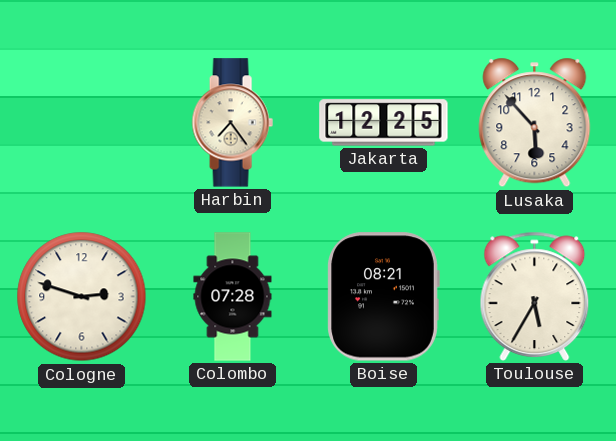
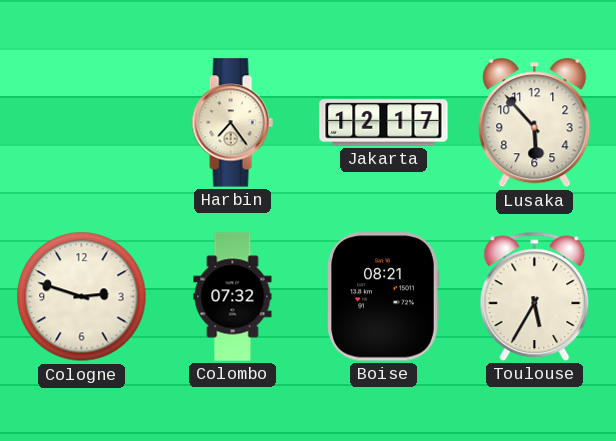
Jakarta: 12:25 -> 12:17
Colombo: 07:28 -> 07:32
